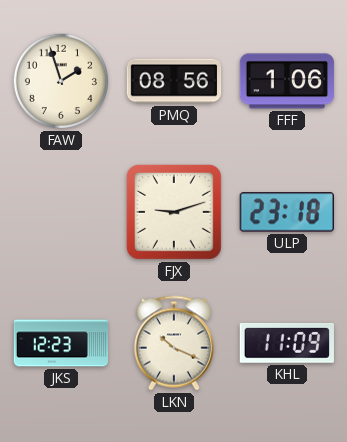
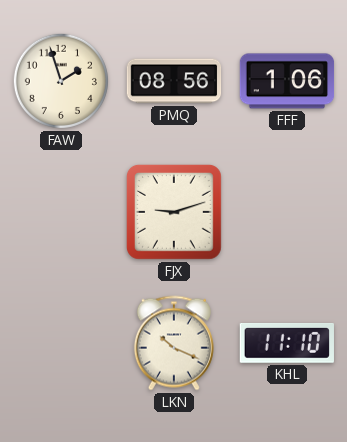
ULP: 23:18 -> none
JKS: 12:23 -> none
KHL: 11:09 -> 11:10
